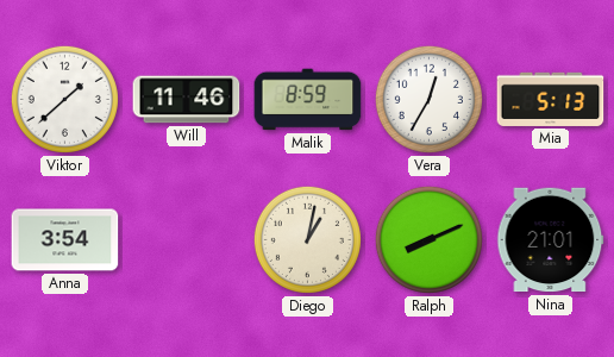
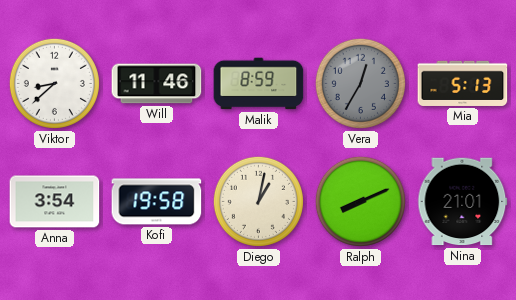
Viktor: 1:38 -> 8:38
Vera dial: white -> grey
Kofi: none -> 19:58
